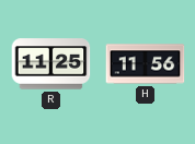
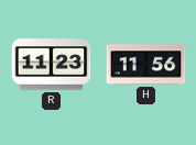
R: 11:25 -> 11:23
